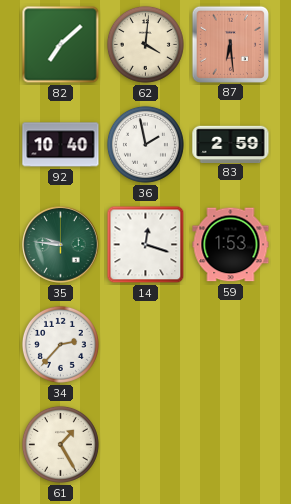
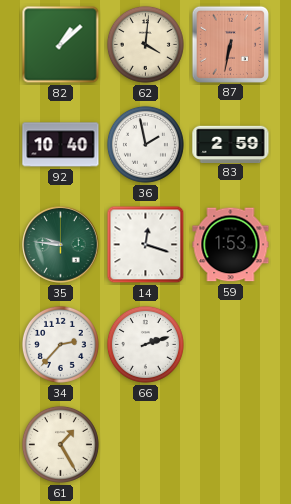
82: 7:08 -> 1:08
87: 6:29 -> 6:32
66: none -> 2:12
